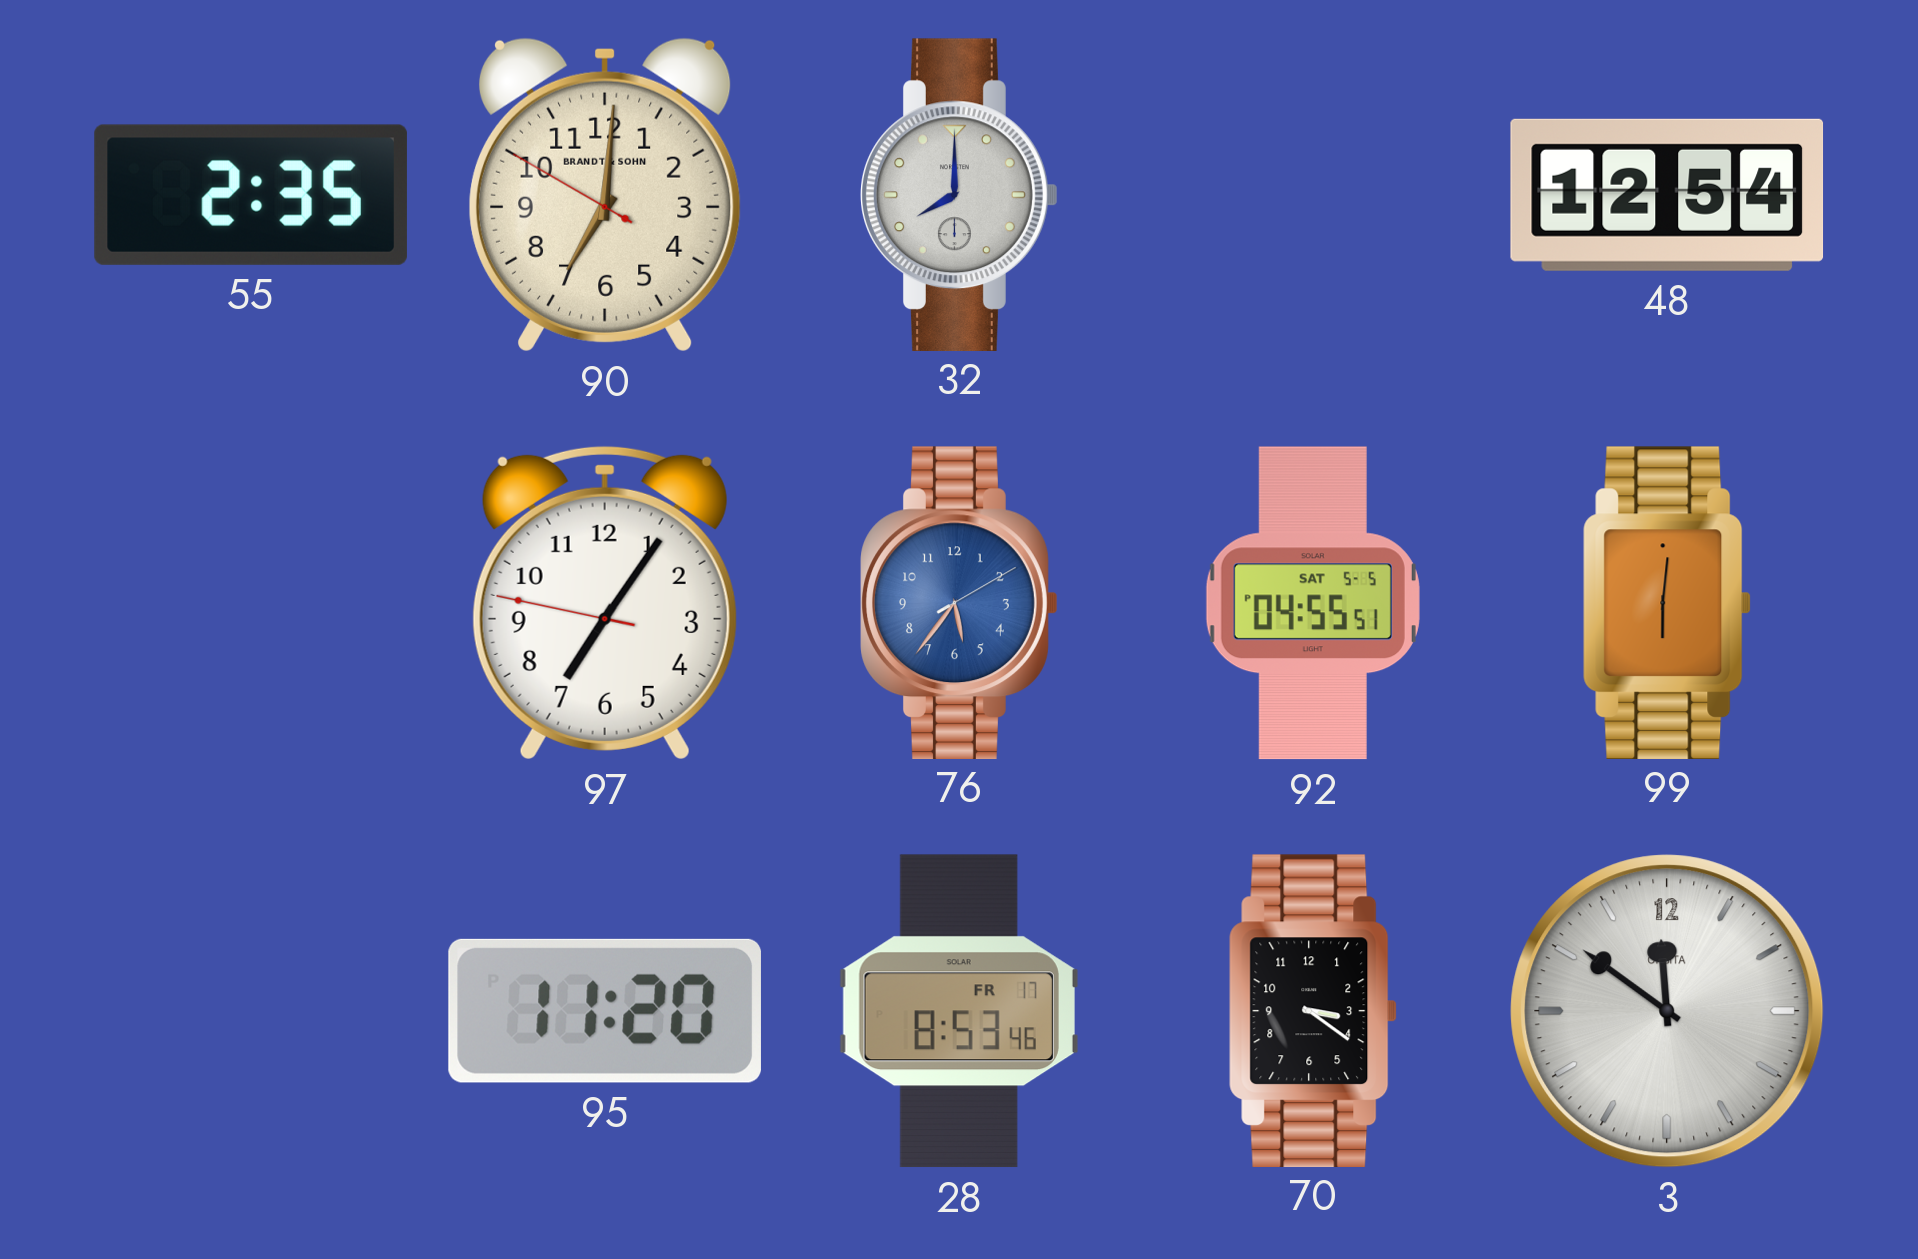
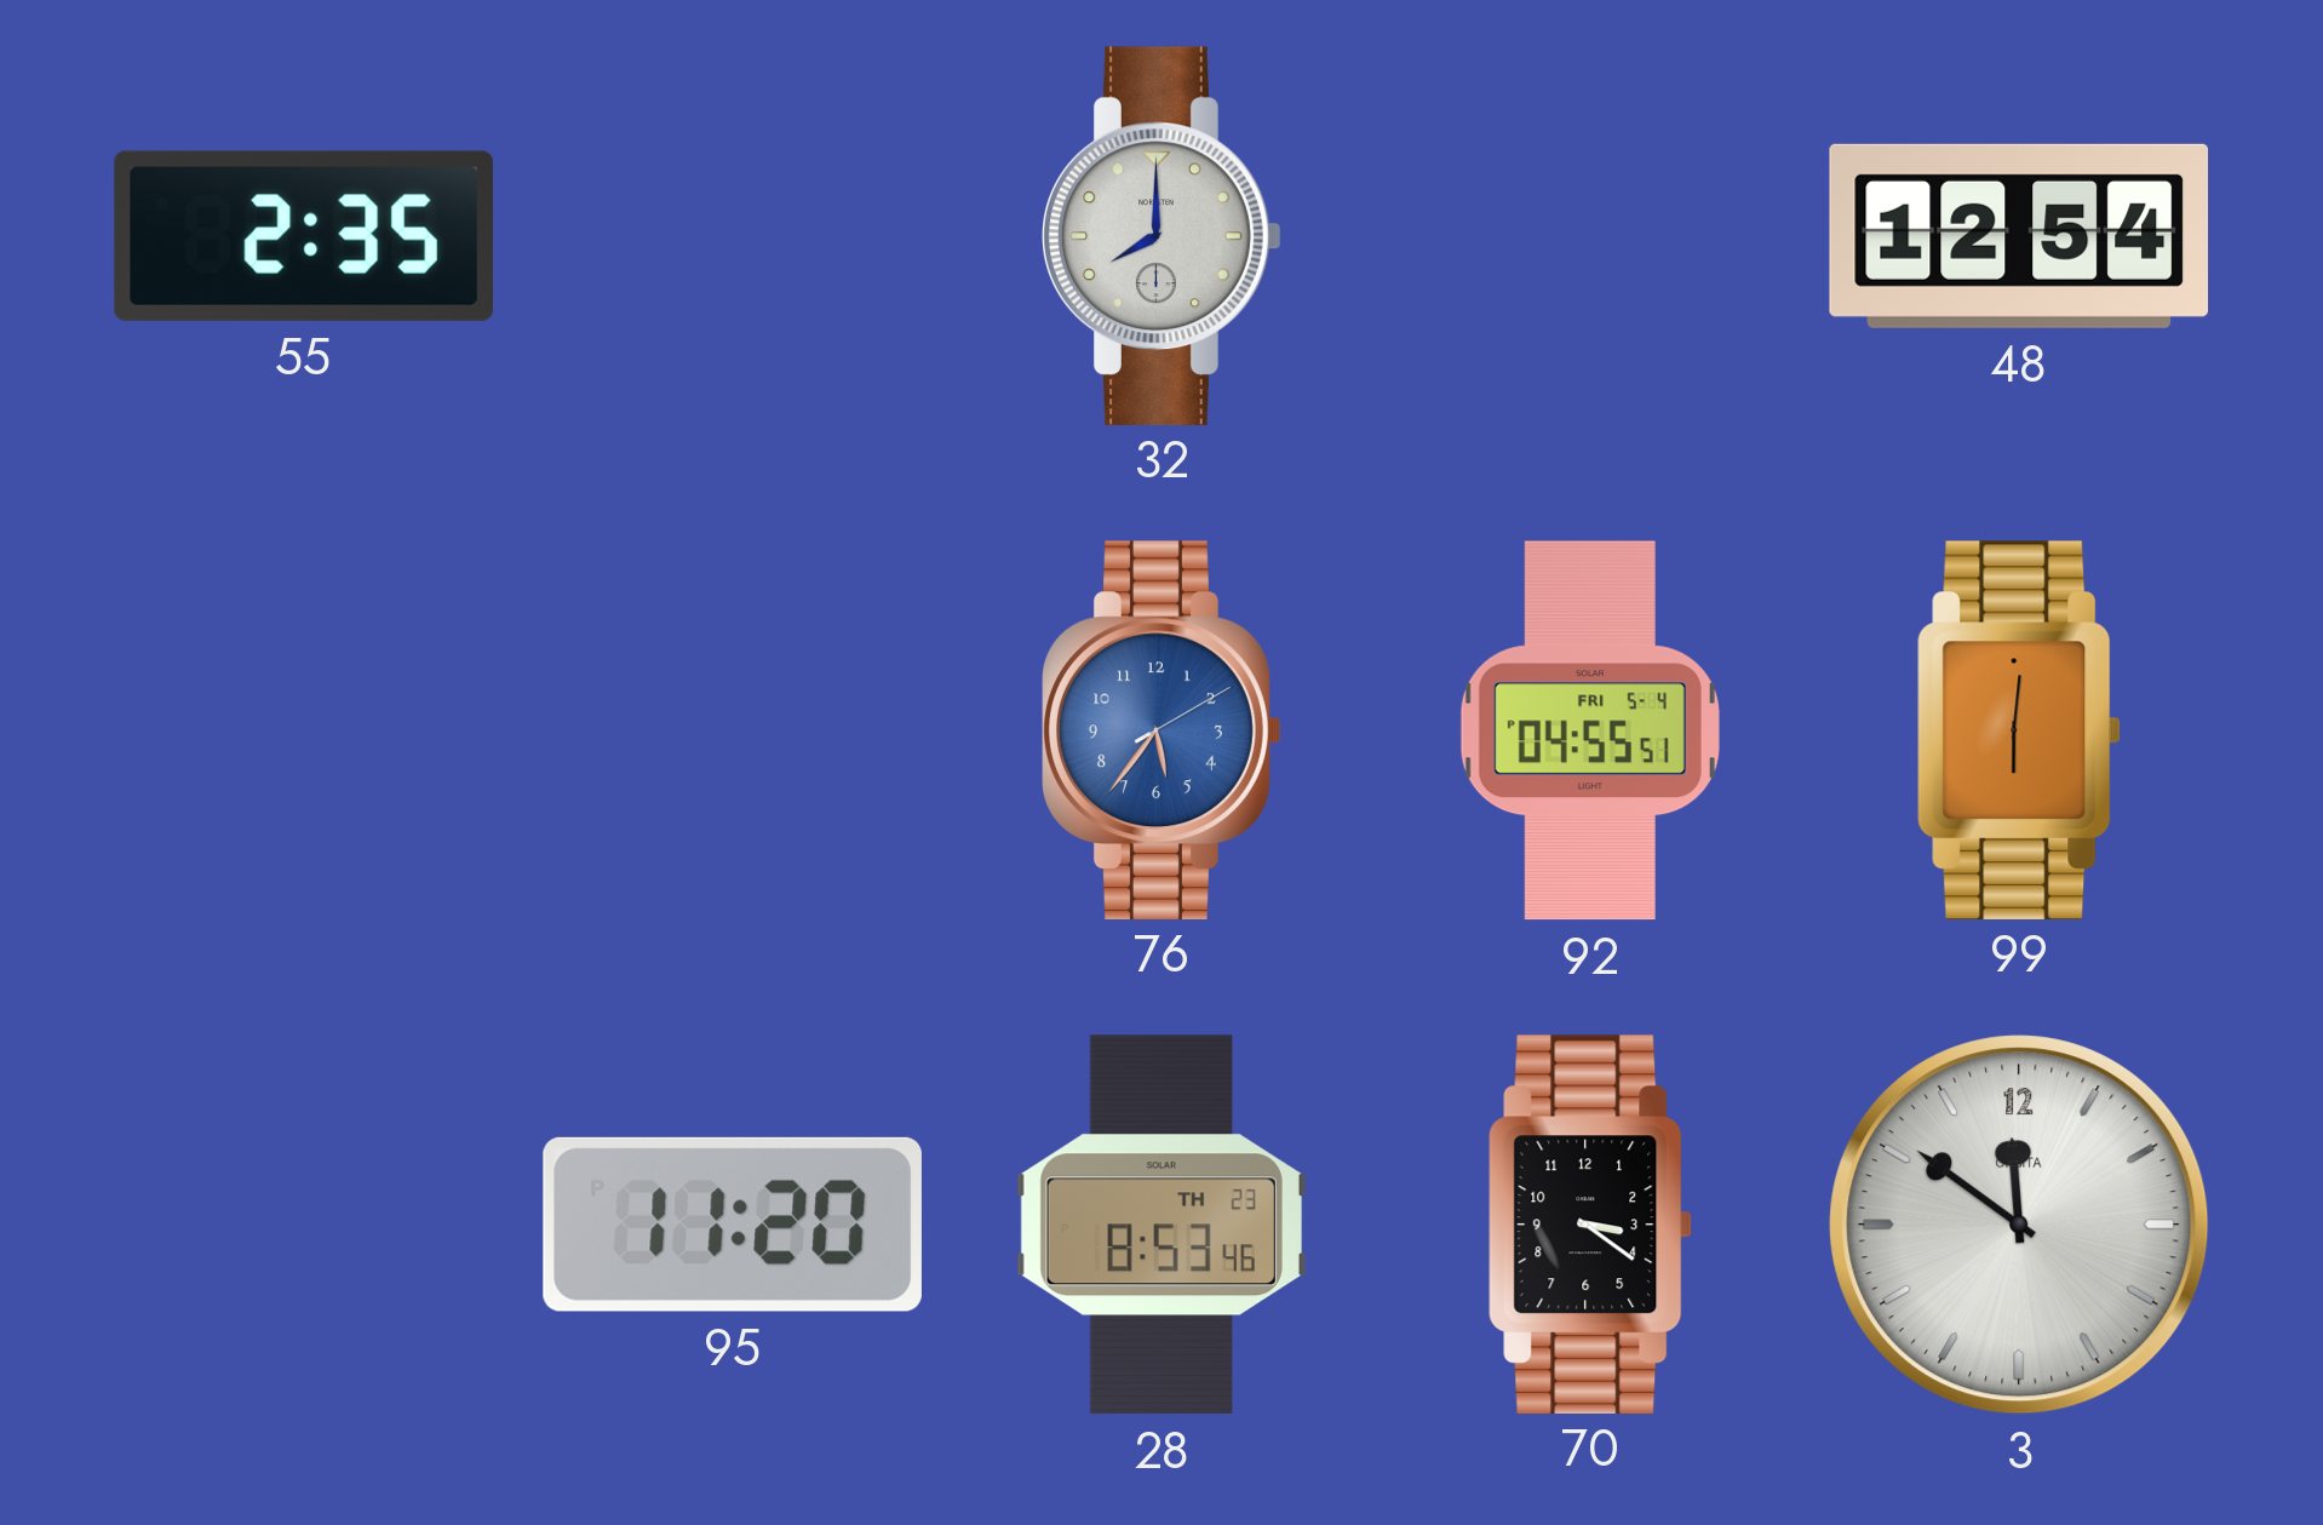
90: 7:00 -> none
97: 7:05 -> none
92 date: SAT 5-5 -> FRI 5-4
28 date: FR 17 -> TH 23
